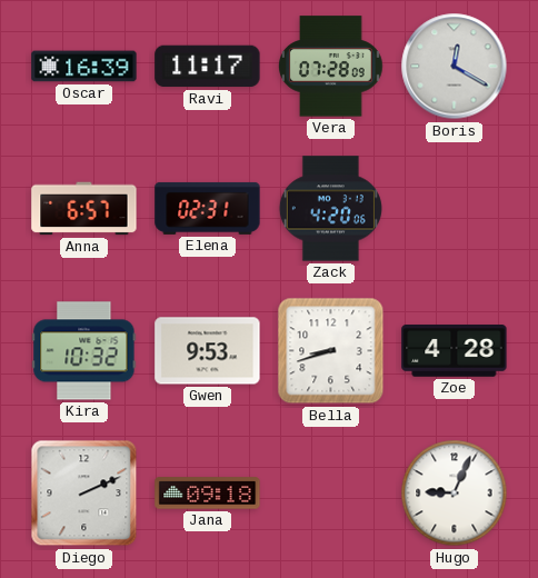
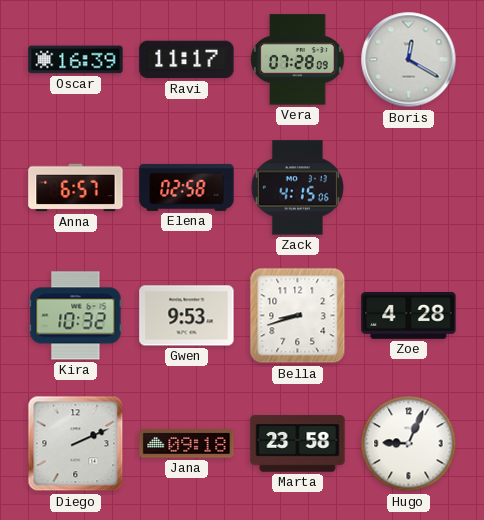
Elena: 02:31 -> 02:58
Zack: 4:20 -> 4:15
Marta: none -> 23:58
